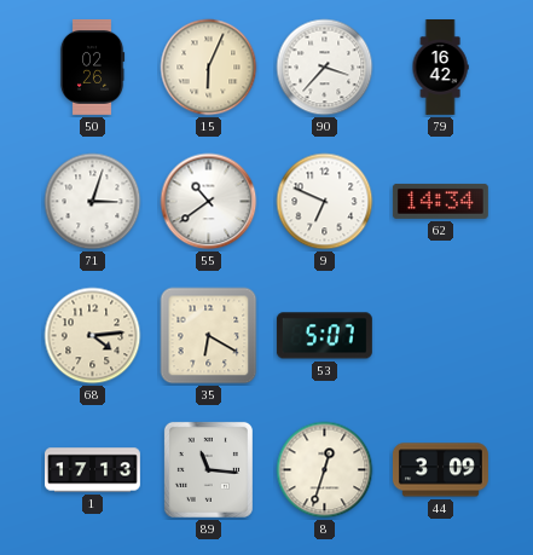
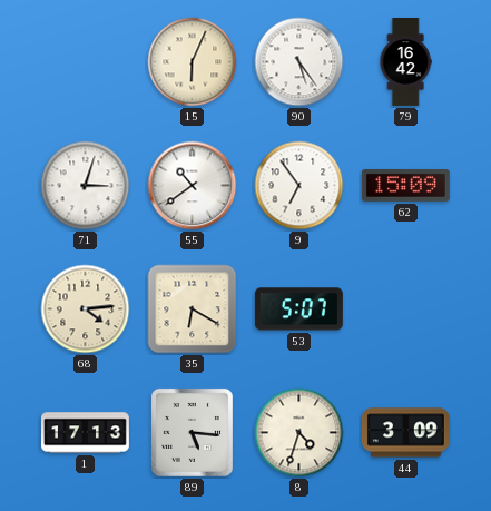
50: 02:26 -> none
90: 3:37 -> 5:24
9: 6:49 -> 6:54
62: 14:34 -> 15:09
89: 11:16 -> 5:16
8: 12:33 -> 4:33
